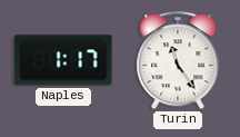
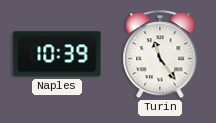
Naples: 1:17 -> 10:39
